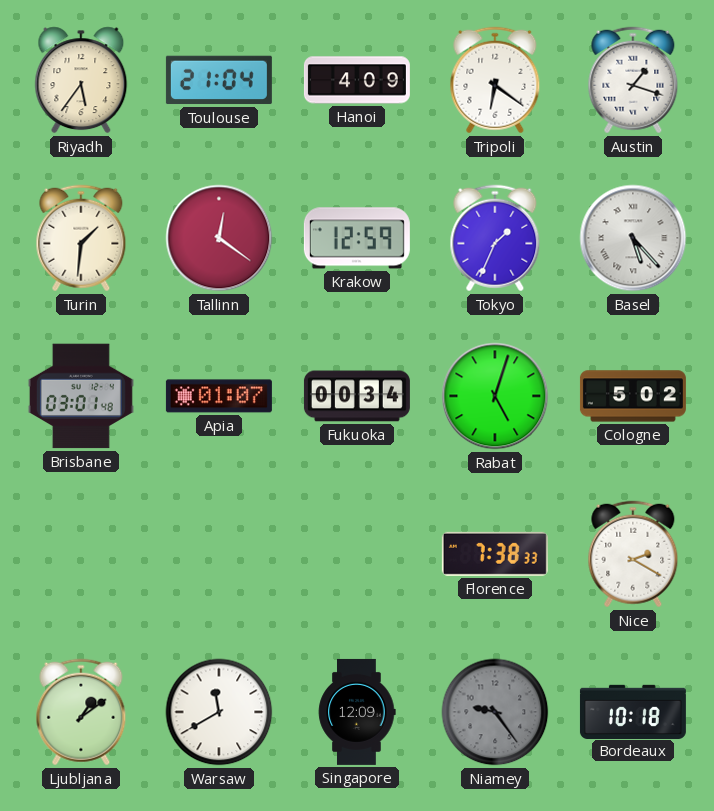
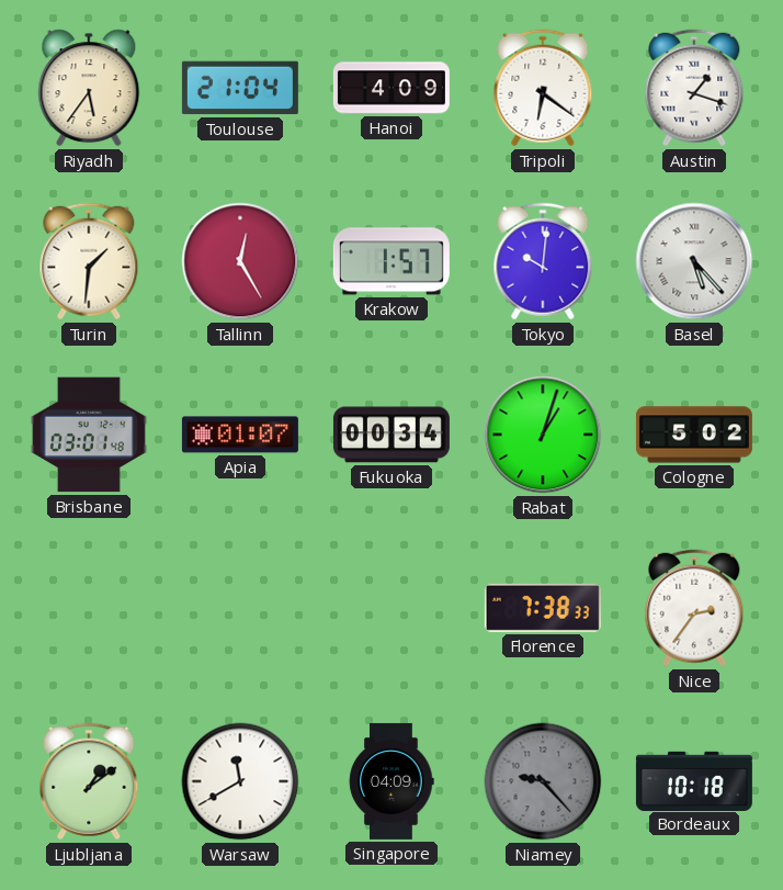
Tallinn: 12:21 -> 12:25
Krakow: 12:59 -> 1:57
Tokyo: 1:34 -> 10:01
Rabat: 5:03 -> 1:03
Nice: 2:20 -> 2:36
Singapore: 12:09 -> 04:09
Niamey: 9:24 -> 9:23
